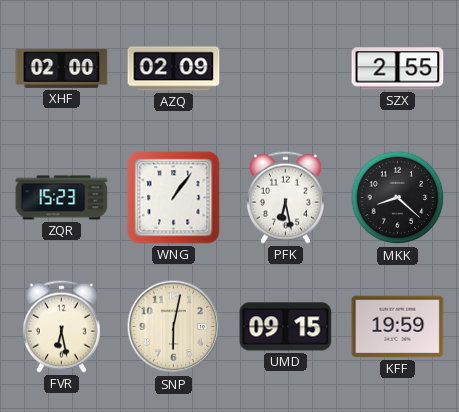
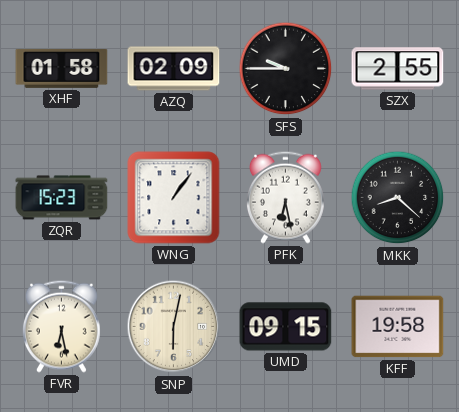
XHF: 02:00 -> 01:58
SFS: none -> 9:45
KFF: 19:59 -> 19:58
